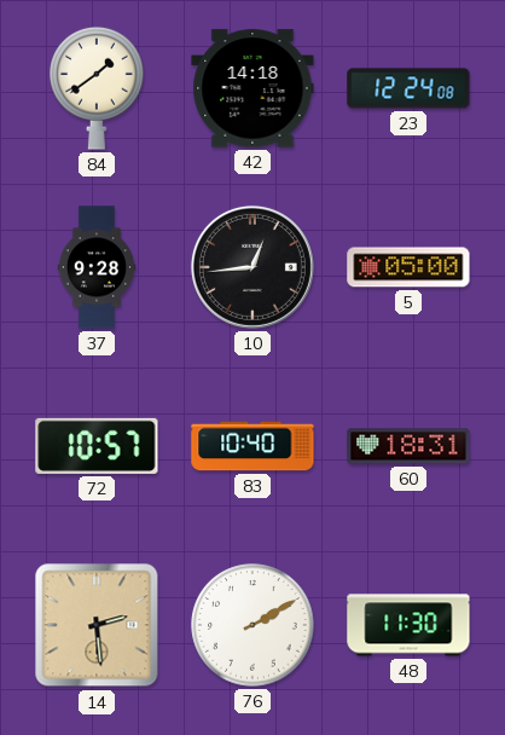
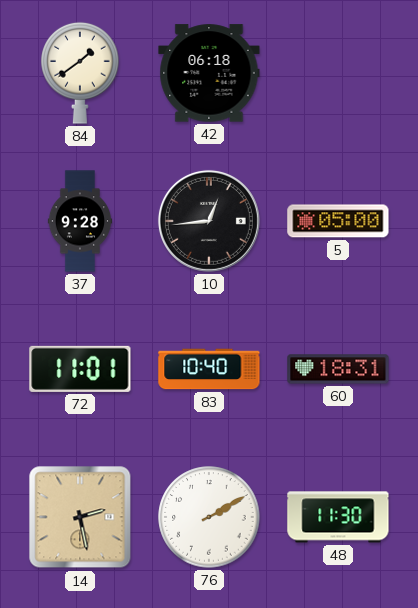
42: 14:18 -> 06:18
23: 12:24 -> none
72: 10:57 -> 11:01
14: 2:29 -> 2:28
